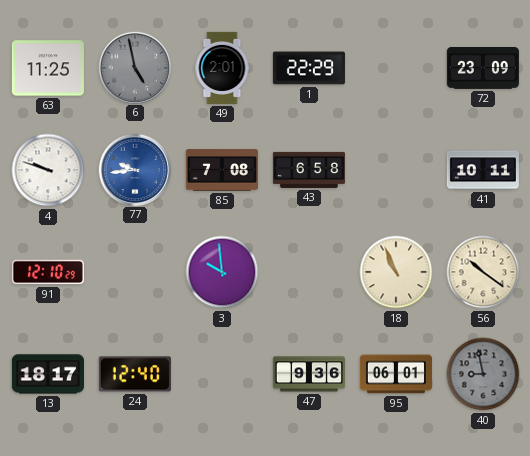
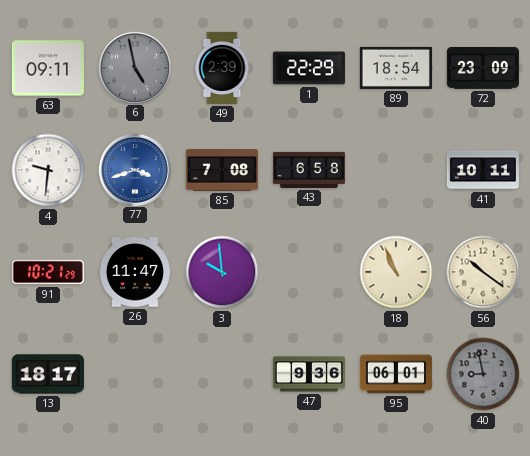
63: 11:25 -> 09:11
49: 2:01 -> 2:39
89: none -> 18:54
4: 9:48 -> 9:31
77: 9:44 -> 3:42
91: 12:10 -> 10:21
26: none -> 11:47
24: 12:40 -> none
